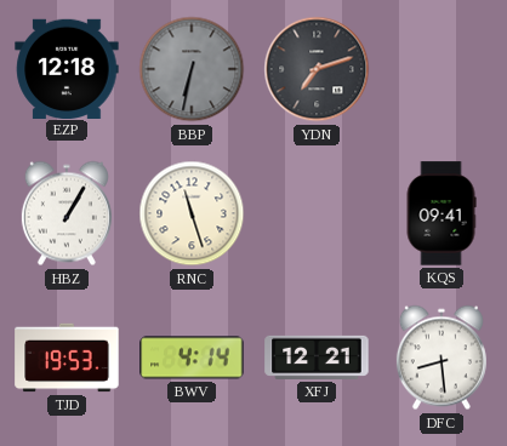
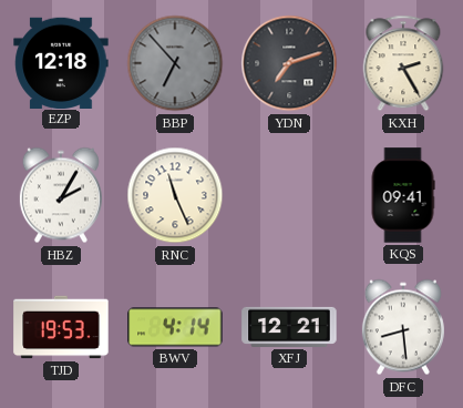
BBP: 6:32 -> 6:53
KXH: none -> 2:25
HBZ: 1:05 -> 2:05
RNC: 11:27 -> 11:26
